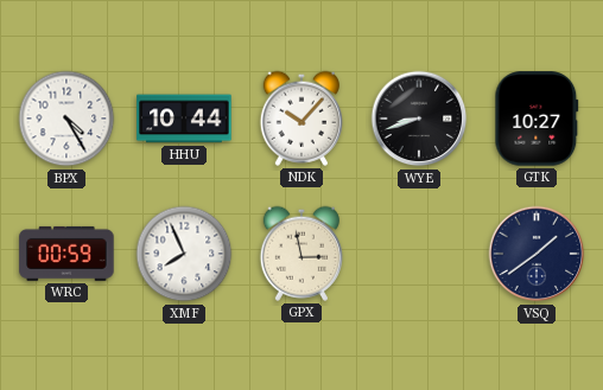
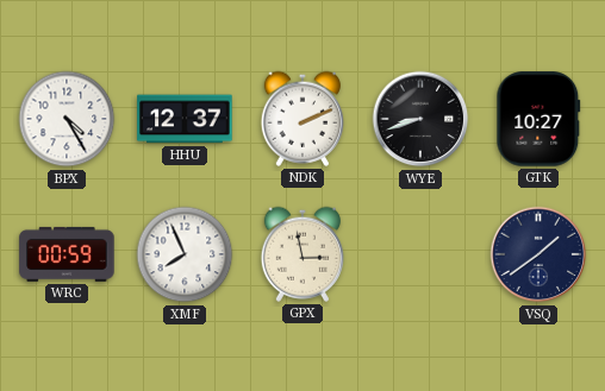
HHU: 10:44 -> 12:37
NDK: 10:07 -> 2:11
